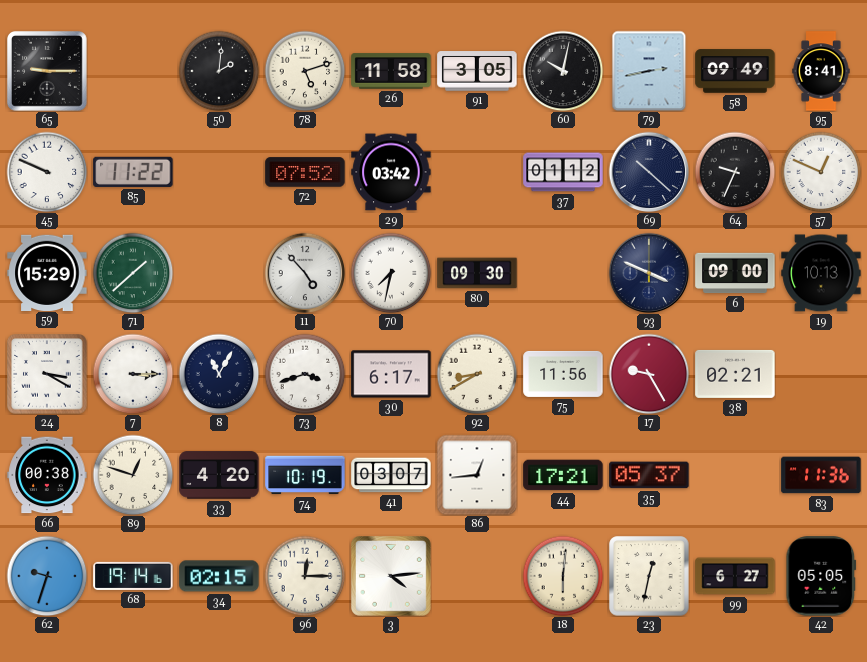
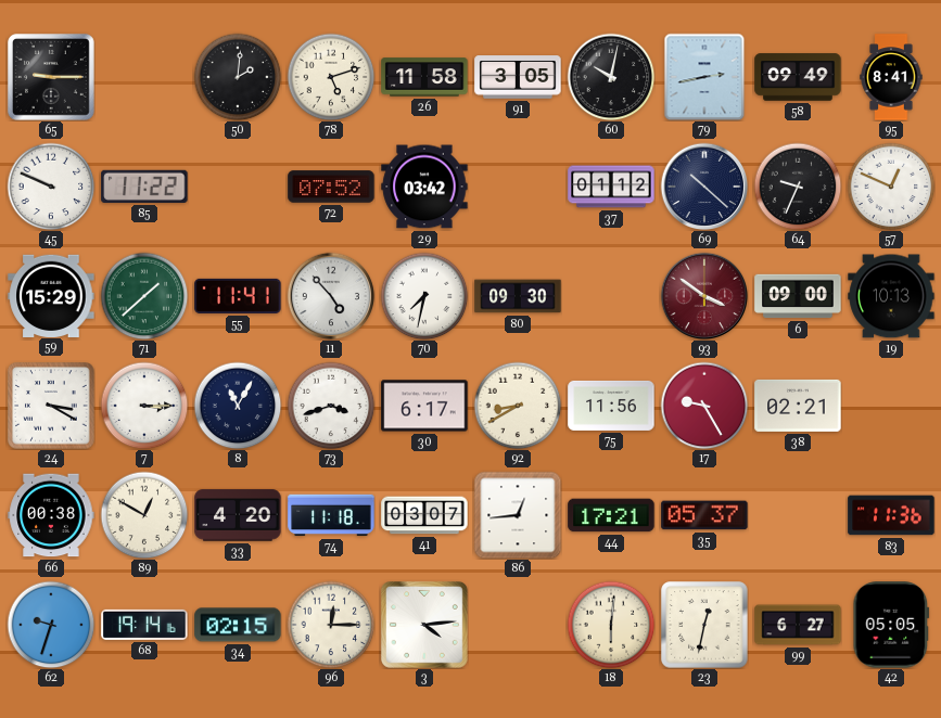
55: none -> 11:41
93: 3:49 -> 3:51
93 dial: navy -> burgundy
89: 12:48 -> 12:50
74: 10:19 -> 11:18
